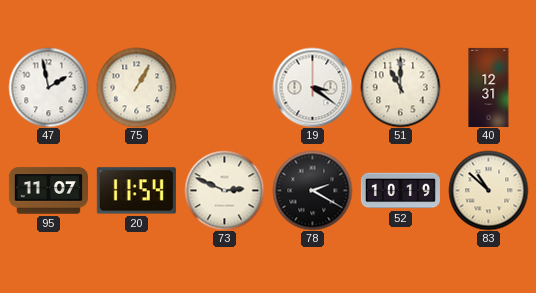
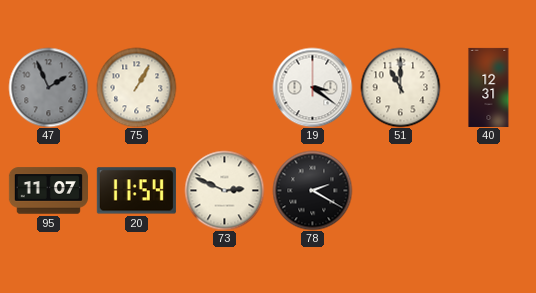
47: 1:58 -> 1:56
47 dial: white -> grey
52: 10:19 -> none
83: 10:52 -> none
